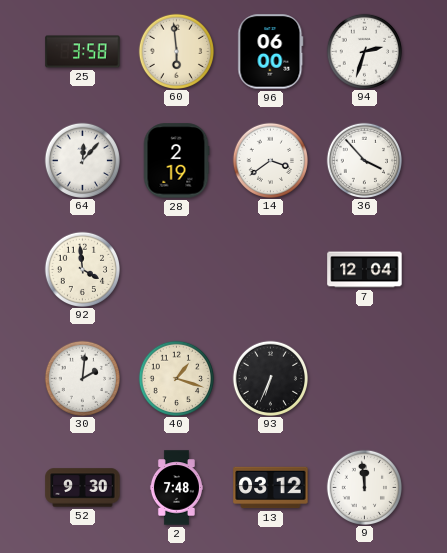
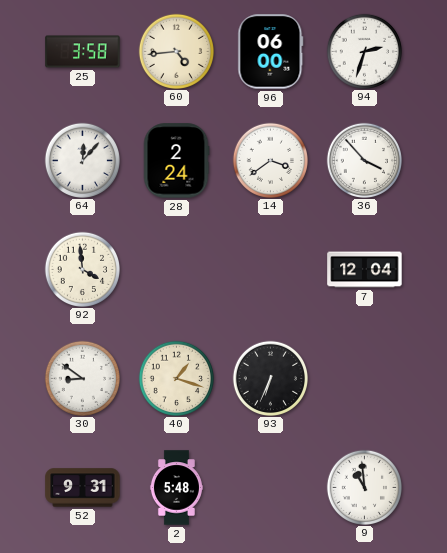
60: 5:59 -> 4:44
28: 2:19 -> 2:24
30: 2:01 -> 8:51
52: 9:30 -> 9:31
2: 7:48 -> 5:48
13: 03:12 -> none
9: 11:59 -> 10:59
